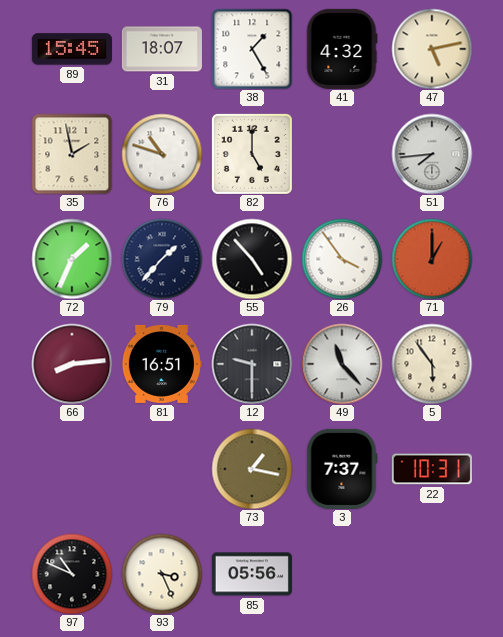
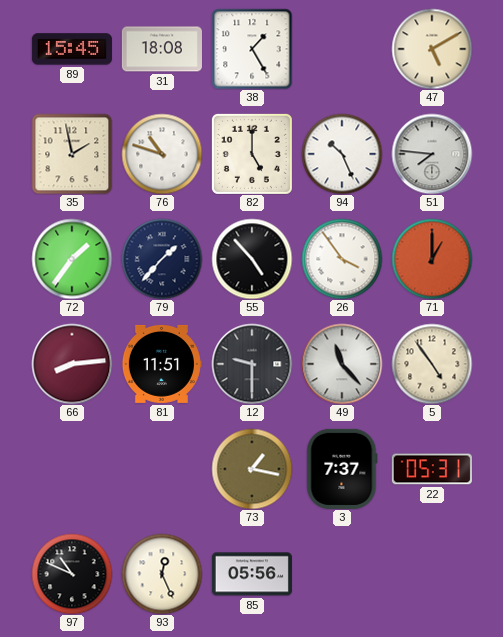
31: 18:07 -> 18:08
41: 4:32 -> none
47: 5:13 -> 5:10
94: none -> 10:26
51: 7:44 -> 7:46
72: 1:34 -> 1:36
81: 16:51 -> 11:51
5: 5:54 -> 4:54
22: 10:31 -> 05:31
93: 3:26 -> 12:26
